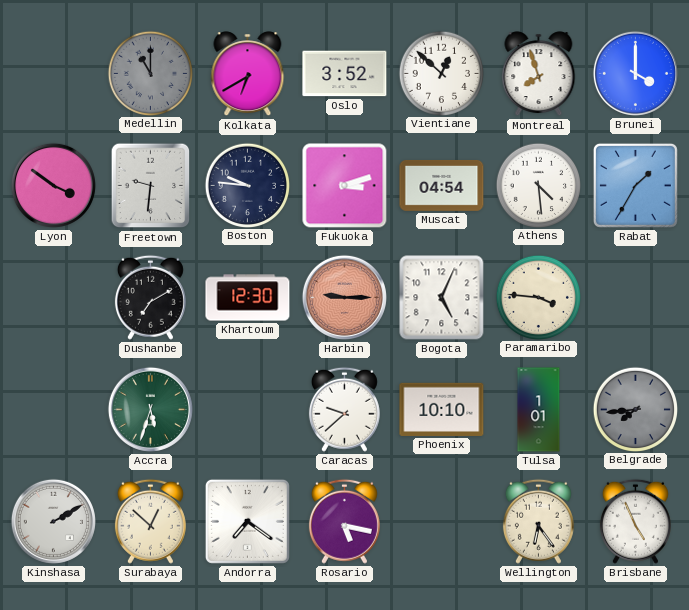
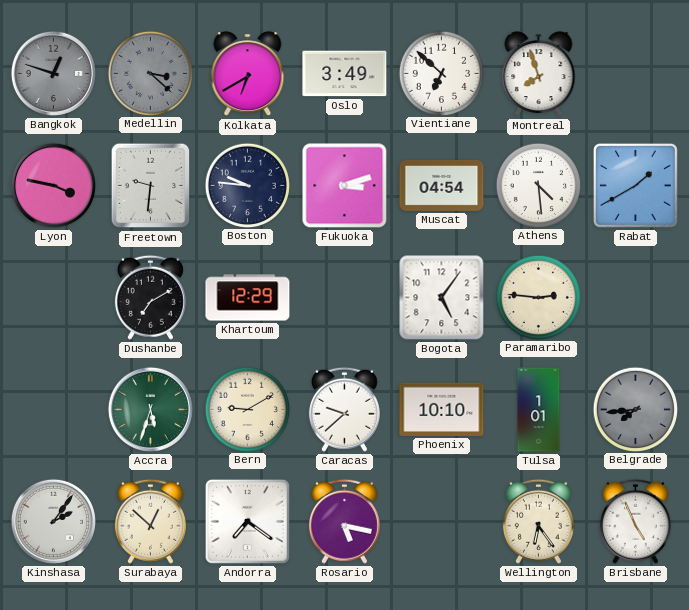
Bangkok: none -> 12:48
Medellin: 11:00 -> 3:22
Oslo: 3:52 -> 3:49
Vientiane: 12:52 -> 6:52
Brunei: 4:00 -> none
Lyon: 3:51 -> 3:47
Rabat: 1:35 -> 1:40
Khartoum: 12:30 -> 12:29
Harbin: 9:15 -> none
Bogota: 5:04 -> 5:06
Paramaribo: 3:46 -> 2:46
Bern: none -> 9:10
Kinshasa: 2:10 -> 2:06
